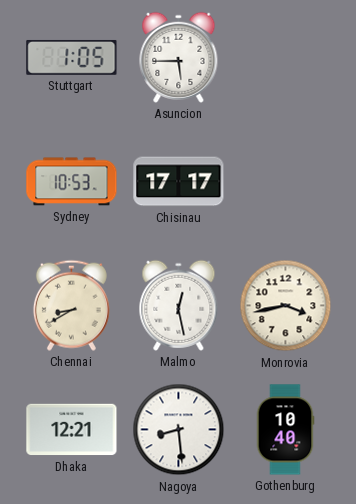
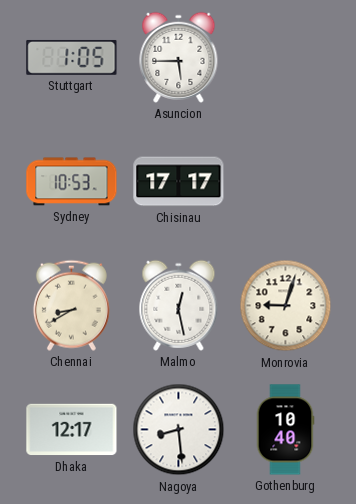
Monrovia: 3:43 -> 9:03
Dhaka: 12:21 -> 12:17
